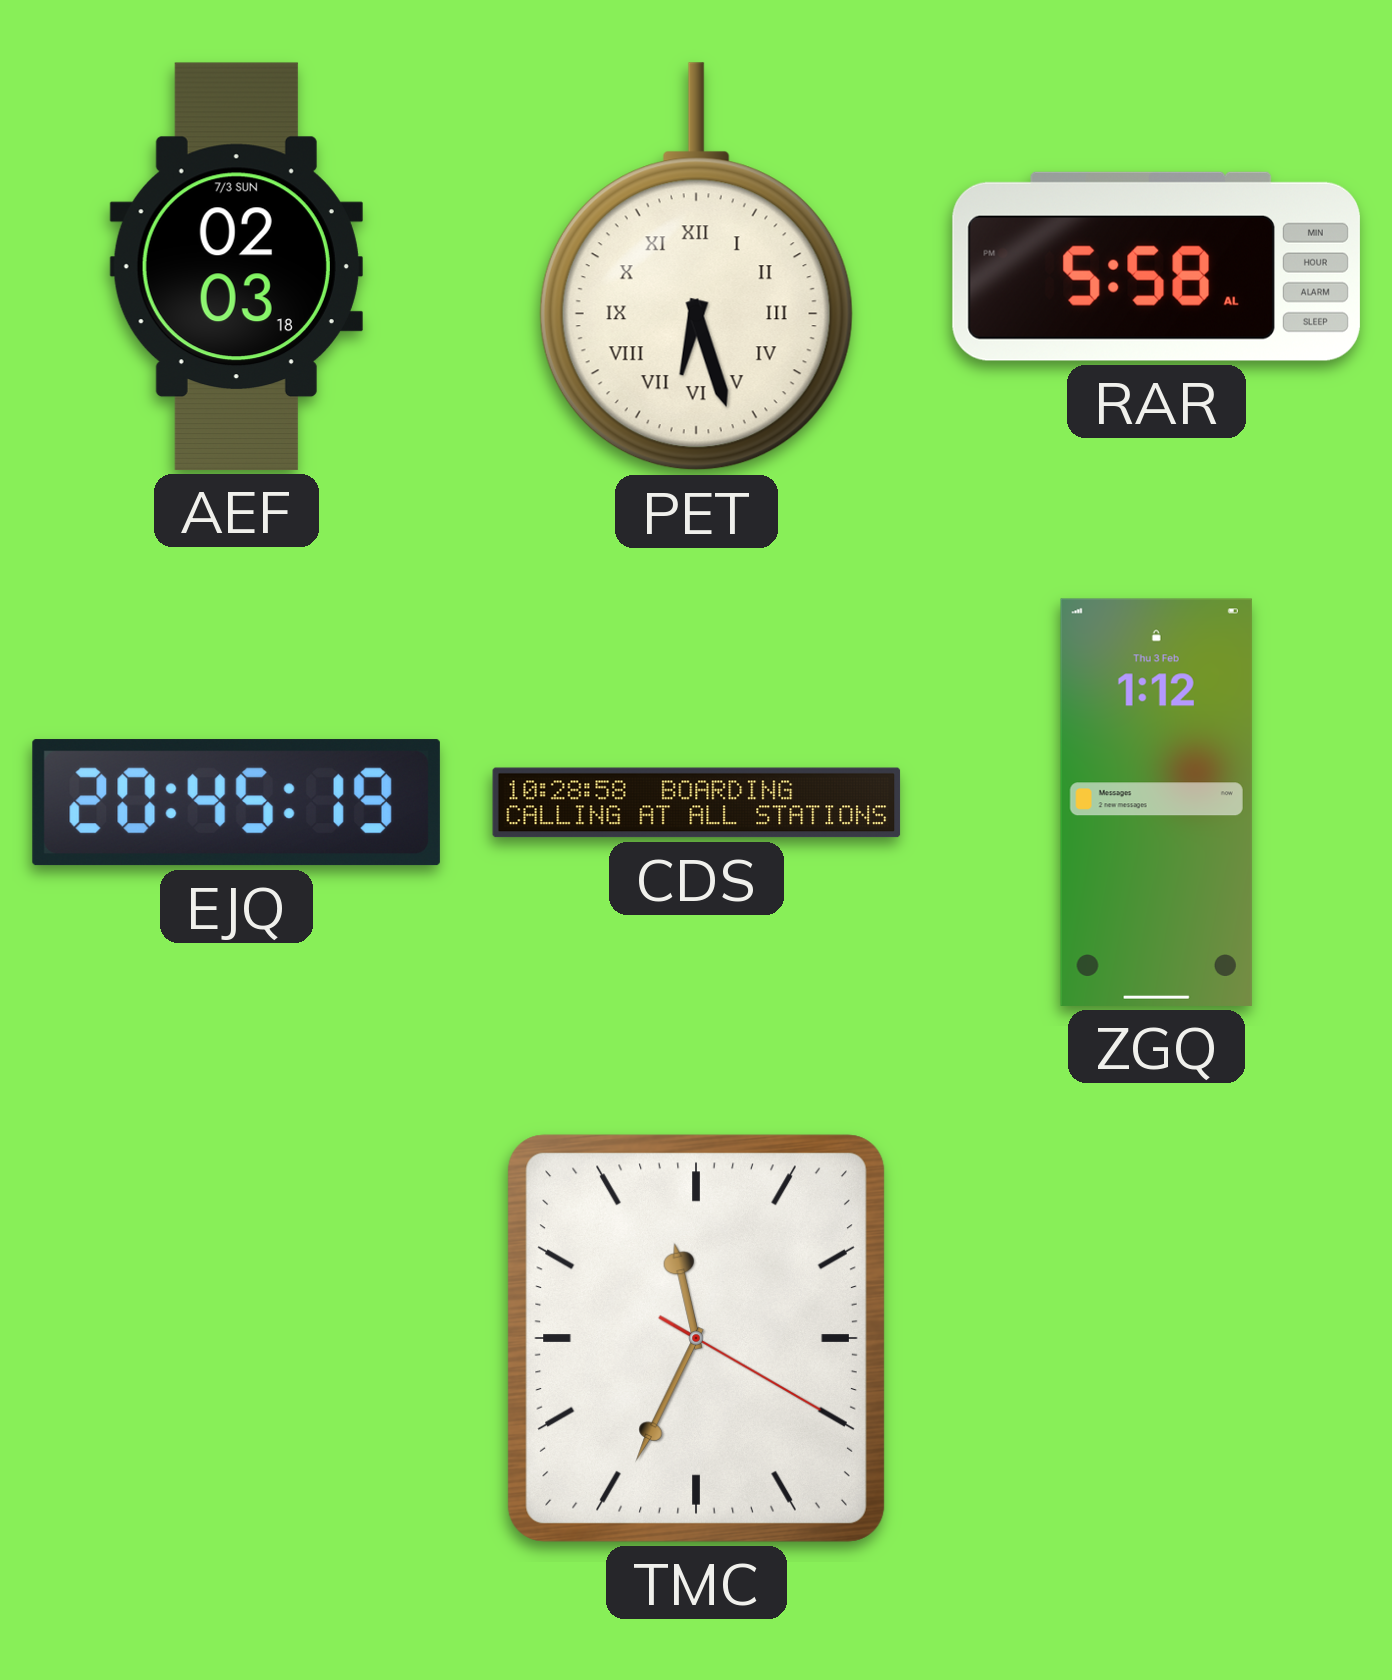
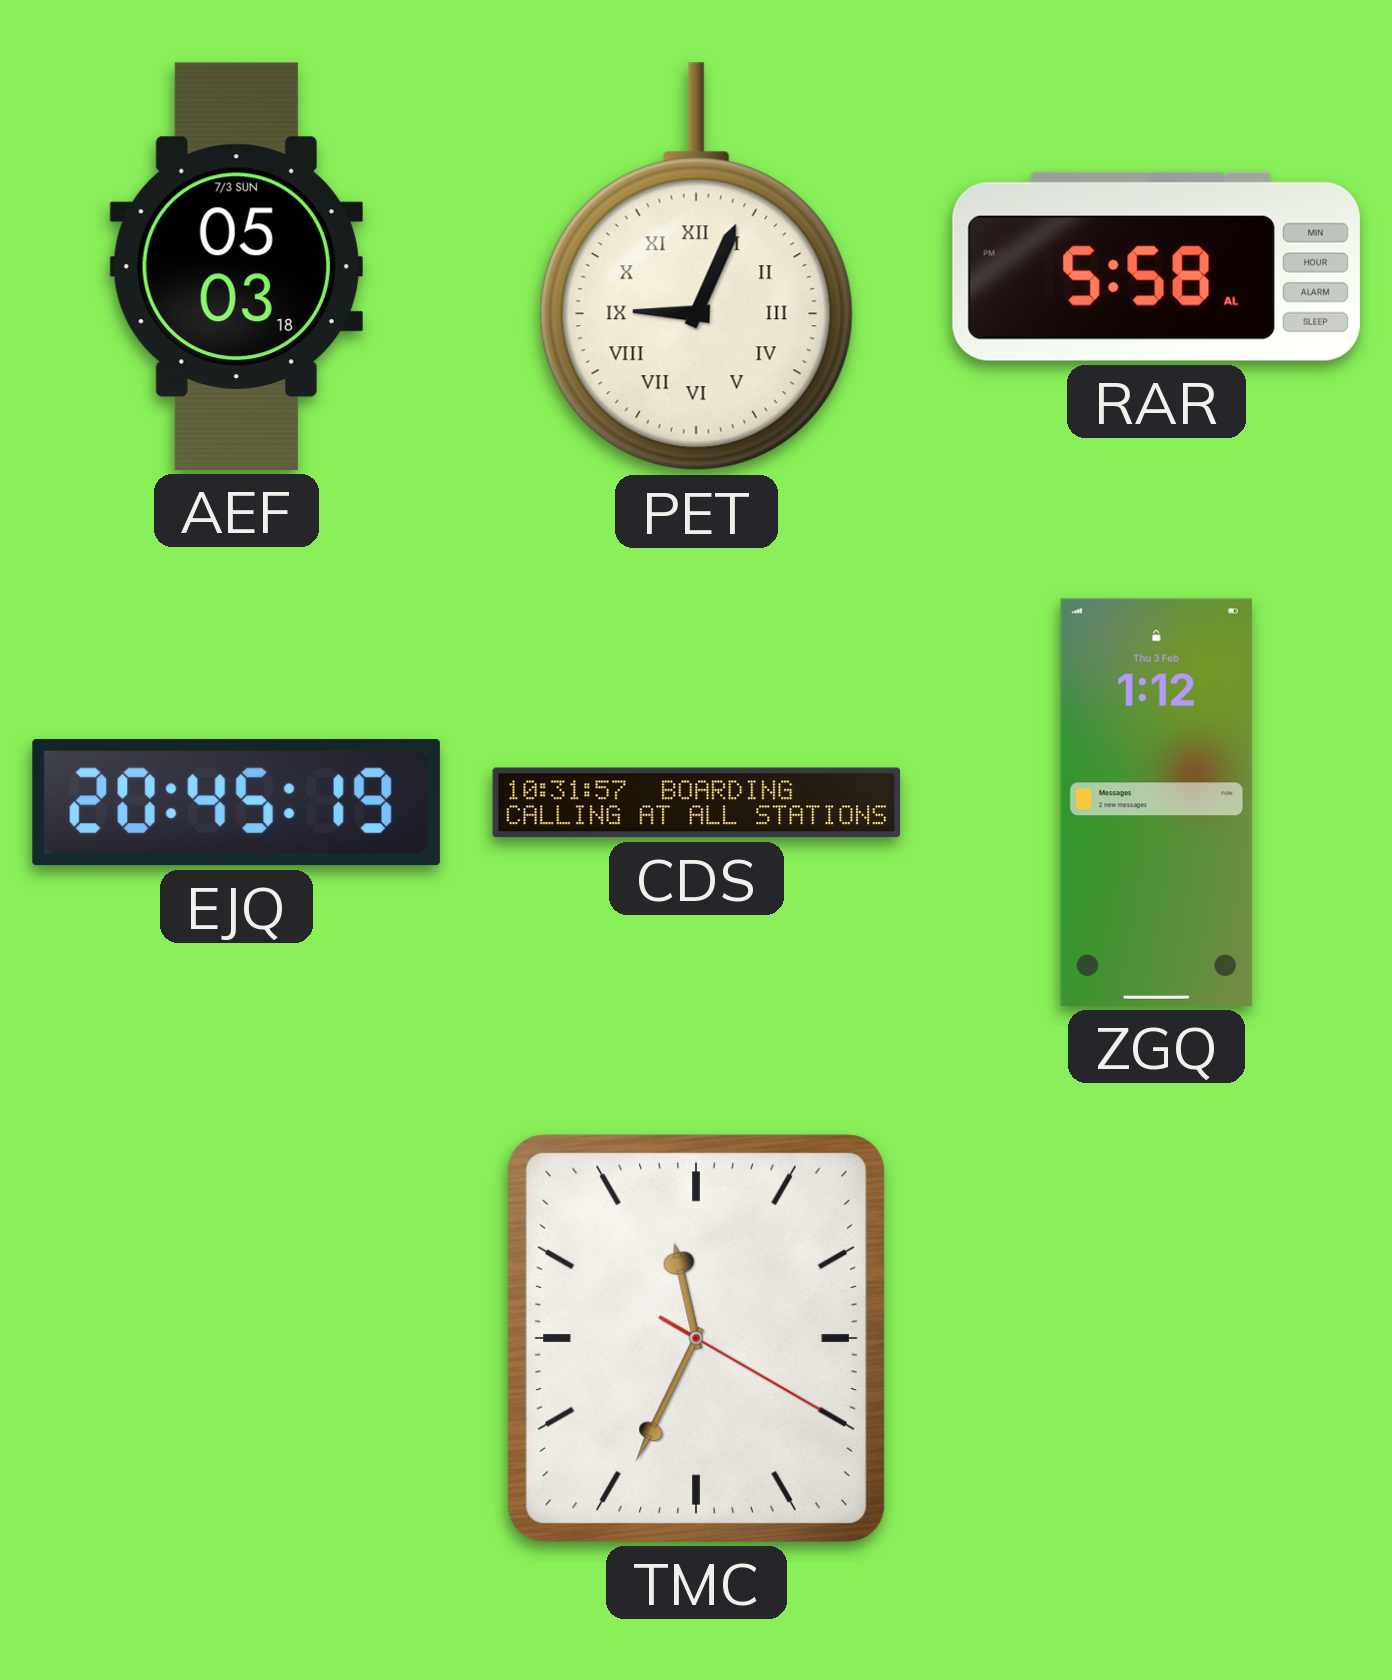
AEF: 02:03 -> 05:03
PET: 6:27 -> 9:04
CDS: 10:28 -> 10:31
